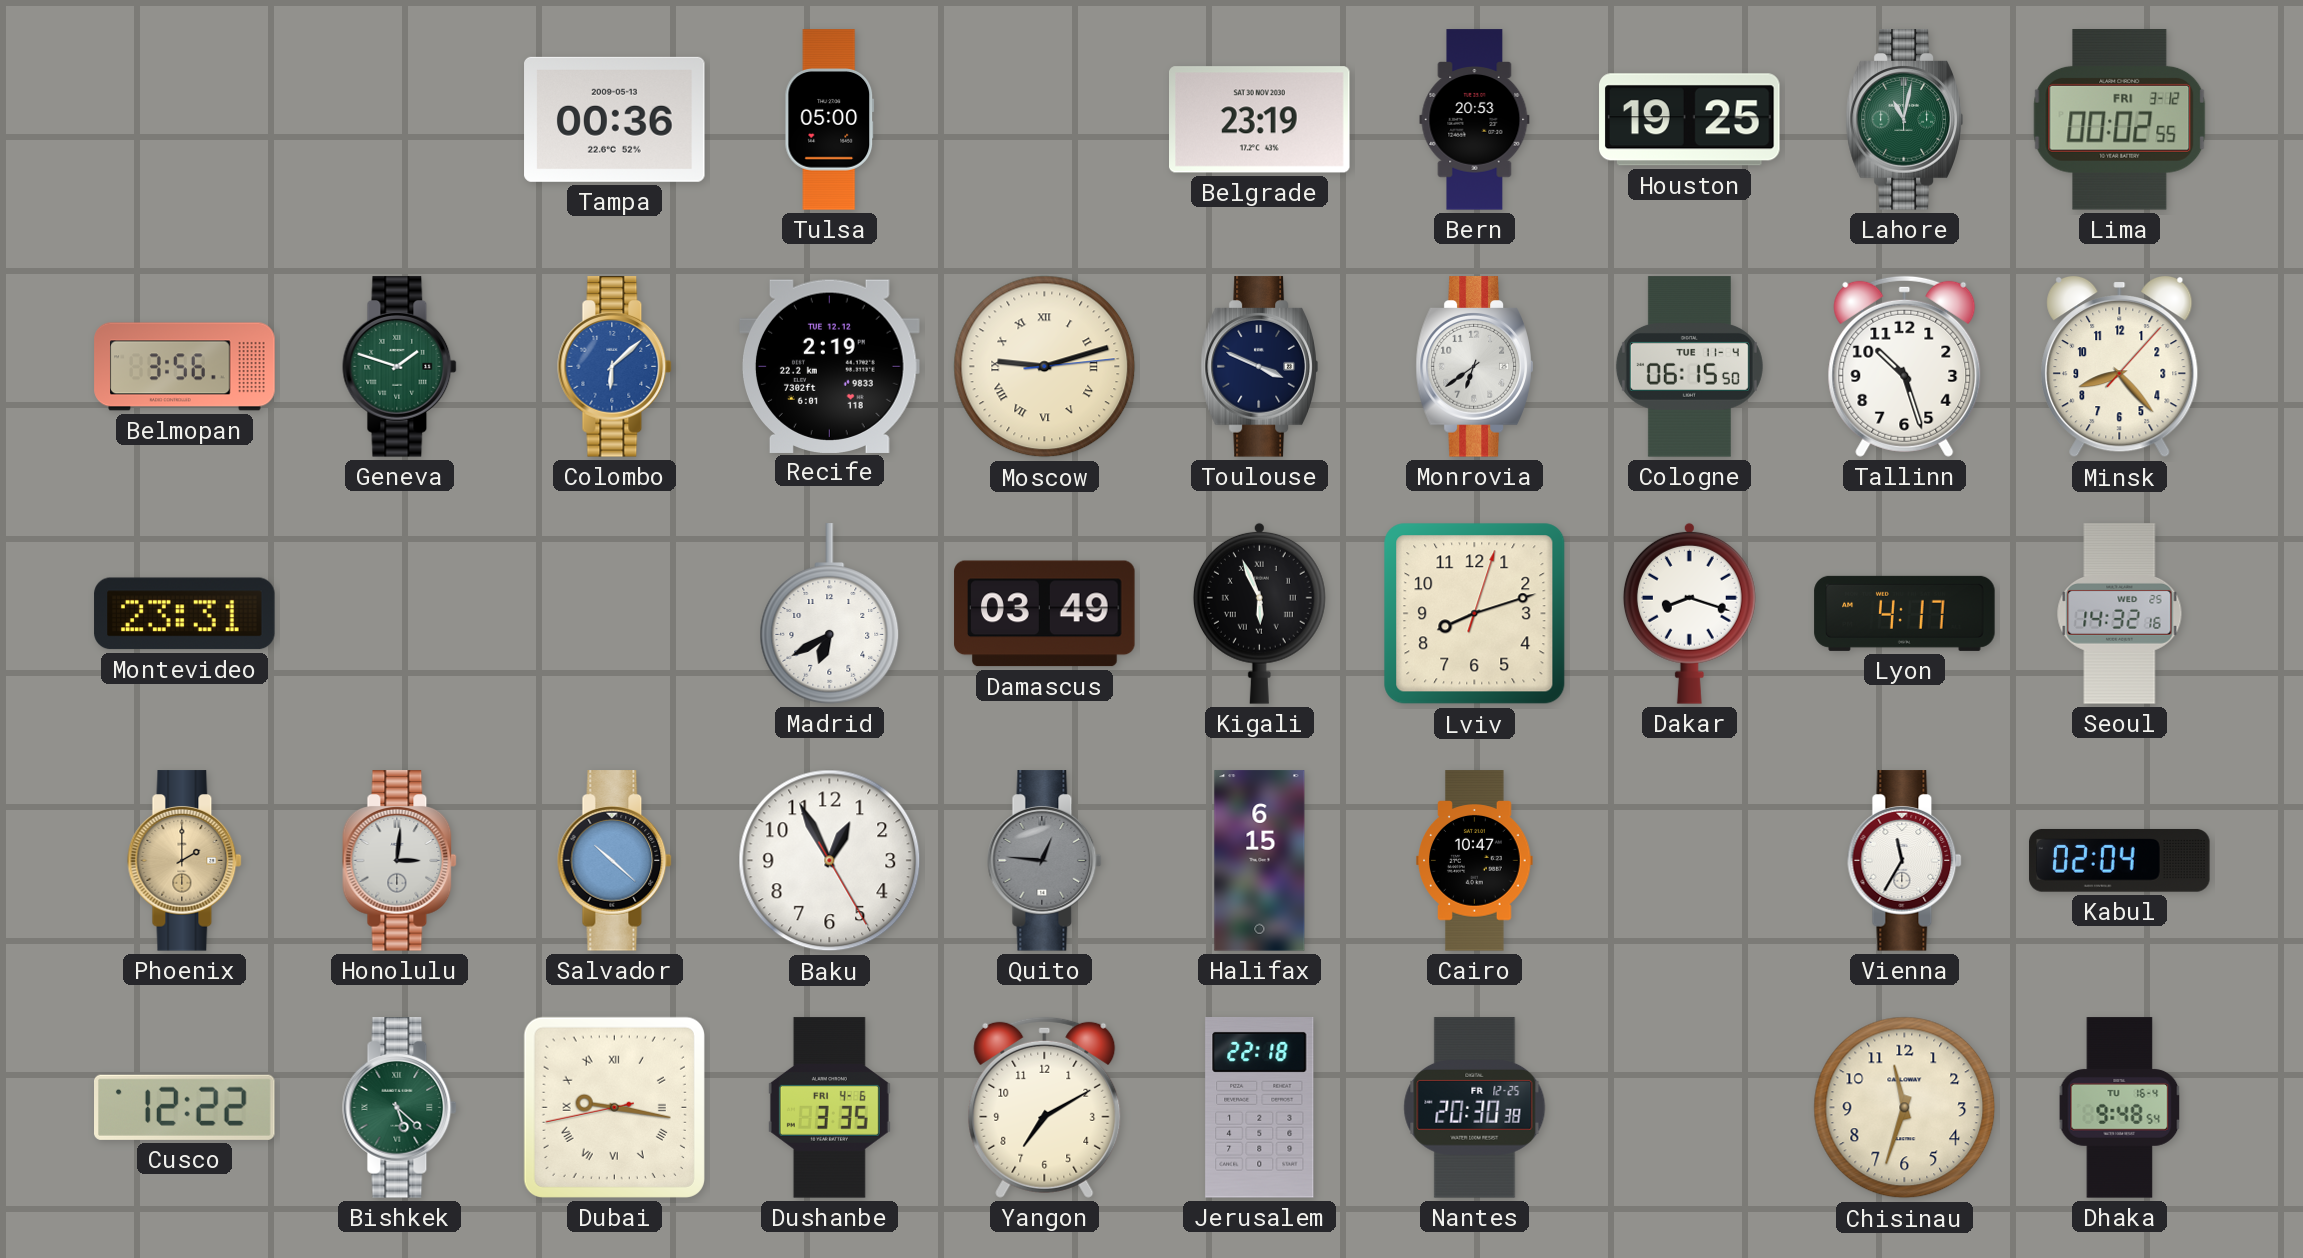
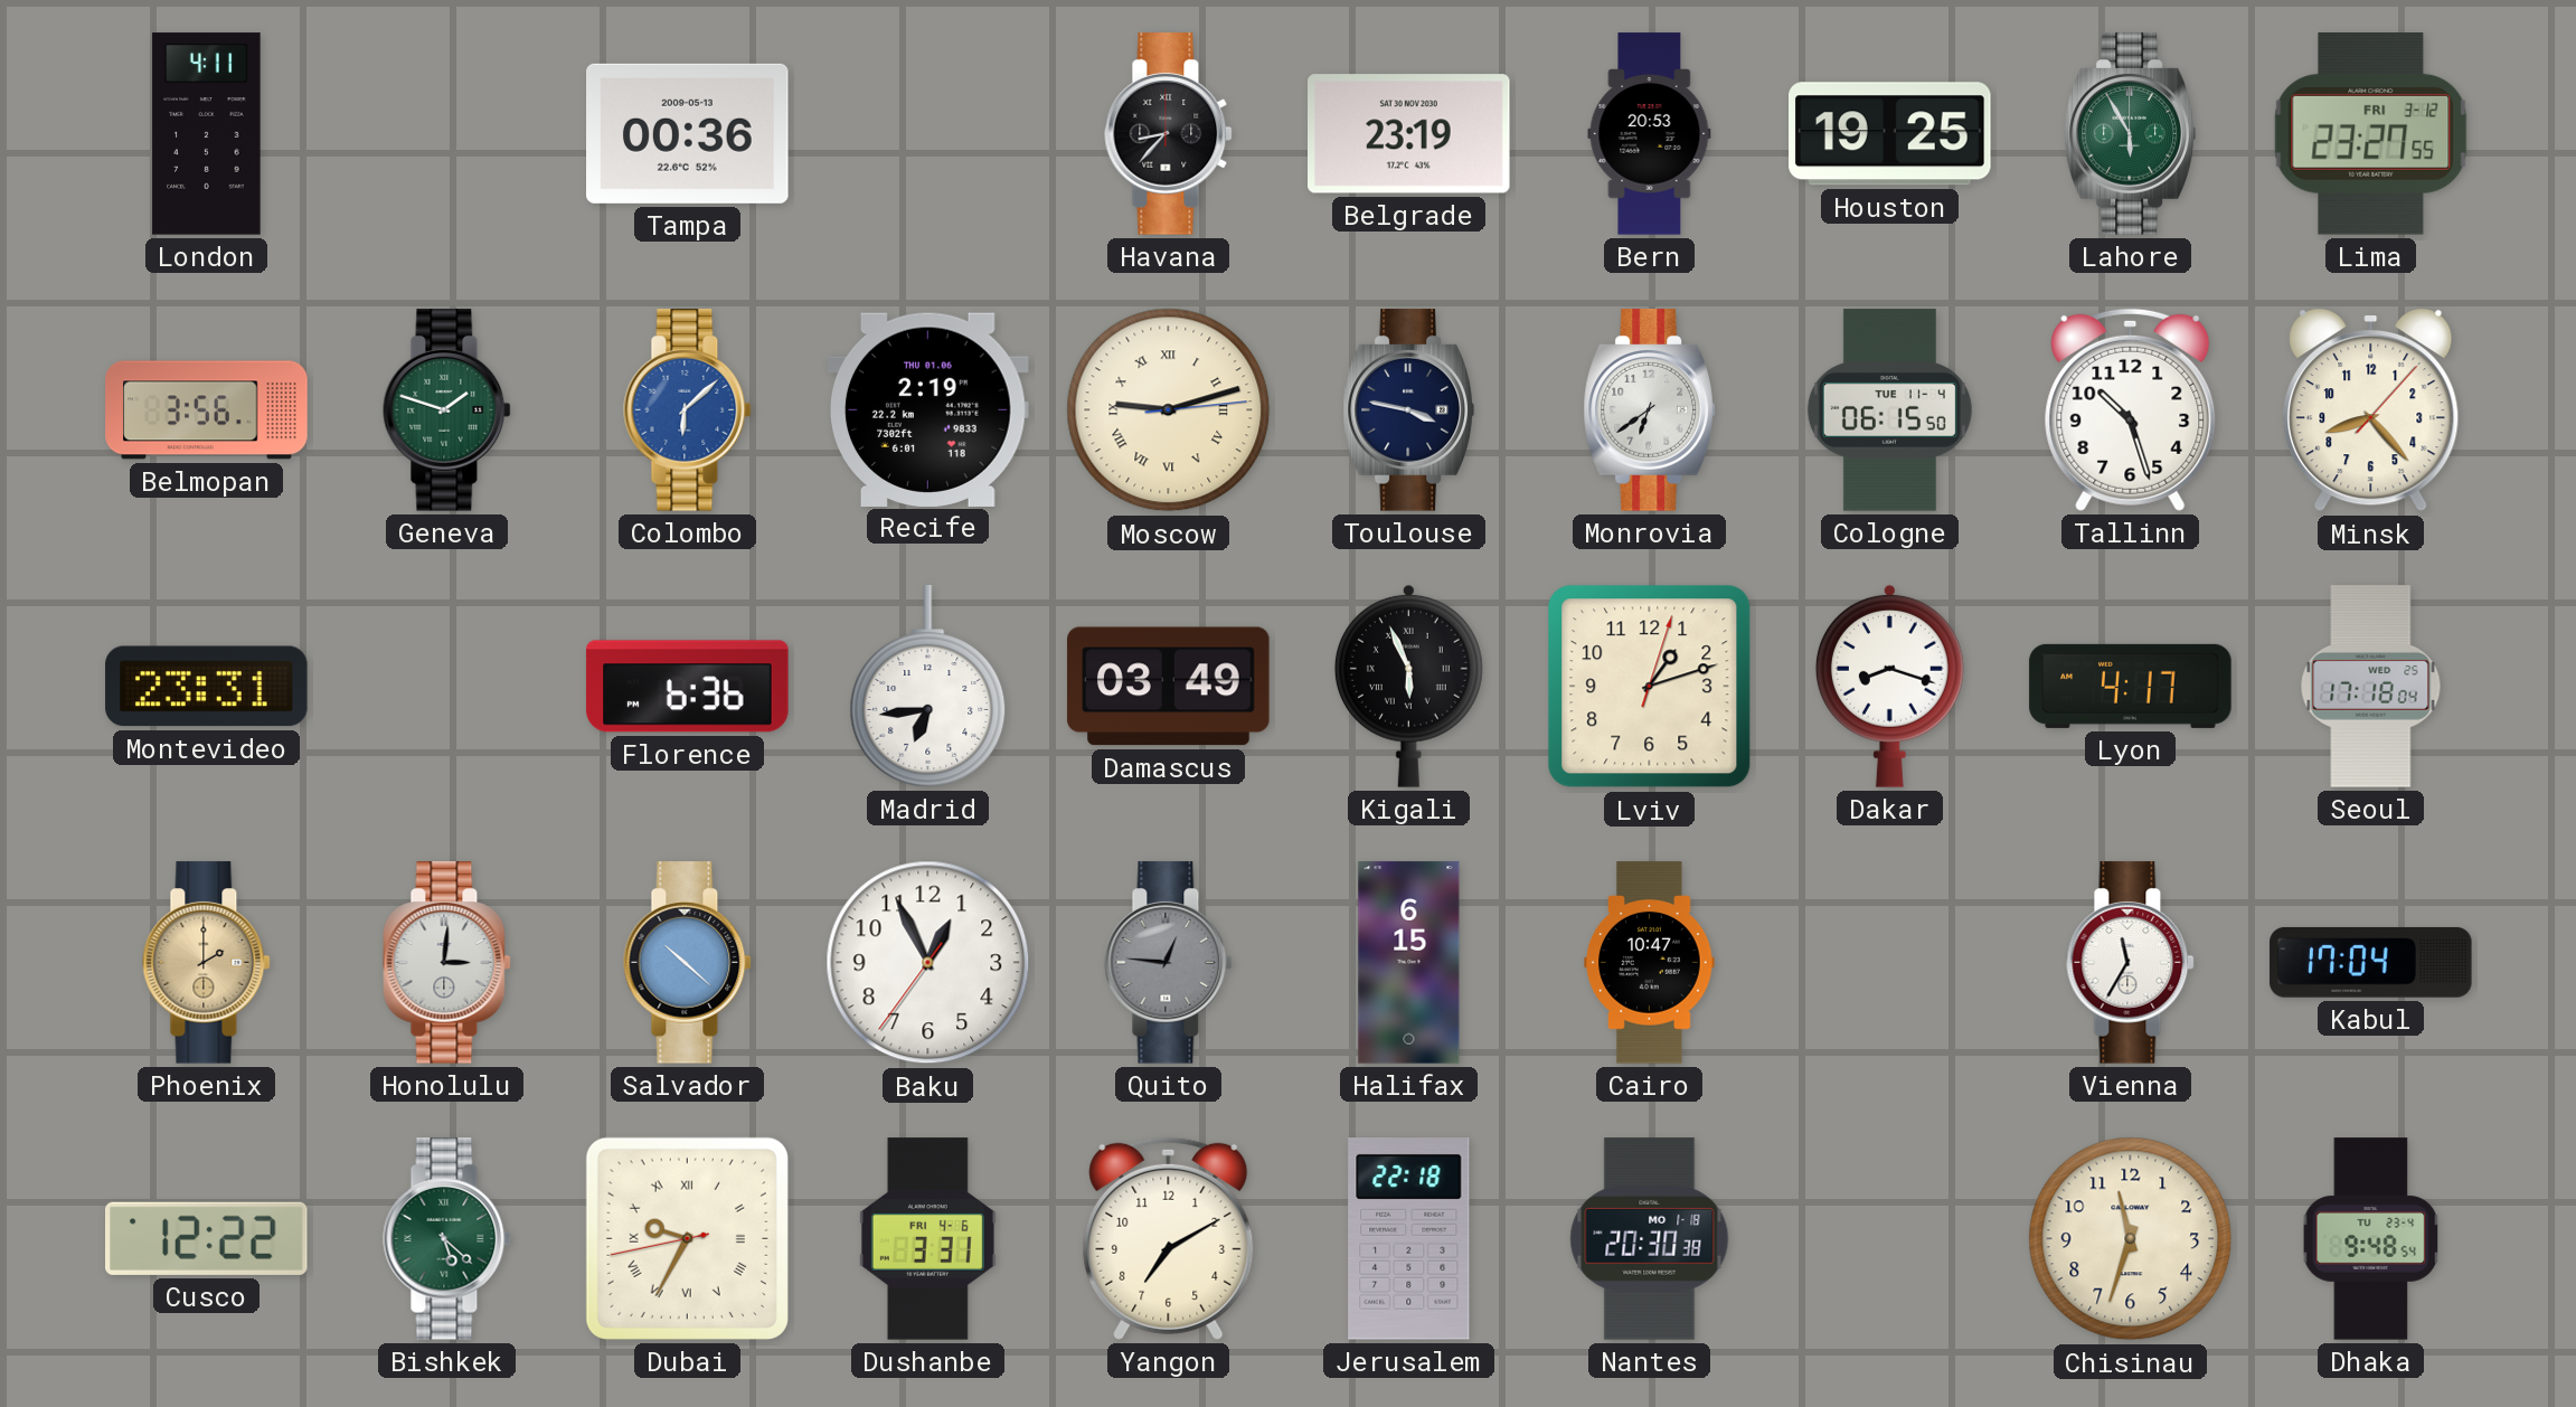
London: none -> 4:11
Tulsa: 05:00 -> none
Havana: none -> 8:37
Lahore: 11:02 -> 5:55
Lima: 00:02 -> 23:27
Recife date: TUE 12.12 -> THU 01.06
Toulouse: 3:49 -> 3:47
Florence: none -> 6:36
Madrid: 6:40 -> 6:44
Lviv: 8:12 -> 1:12
Seoul: 14:32 -> 17:18
Baku: 12:55:25 -> 12:55:36
Kabul: 02:04 -> 17:04
Dubai: 9:16 -> 9:34
Dushanbe: 3:35 -> 3:31
Nantes date: FR 12-25 -> MO 1-18
Dhaka date: TU 16-4 -> TU 23-4
